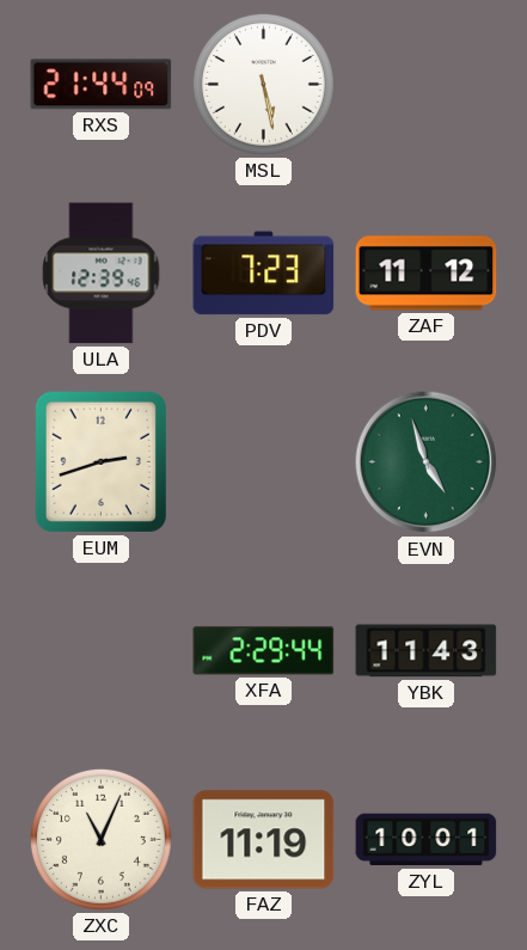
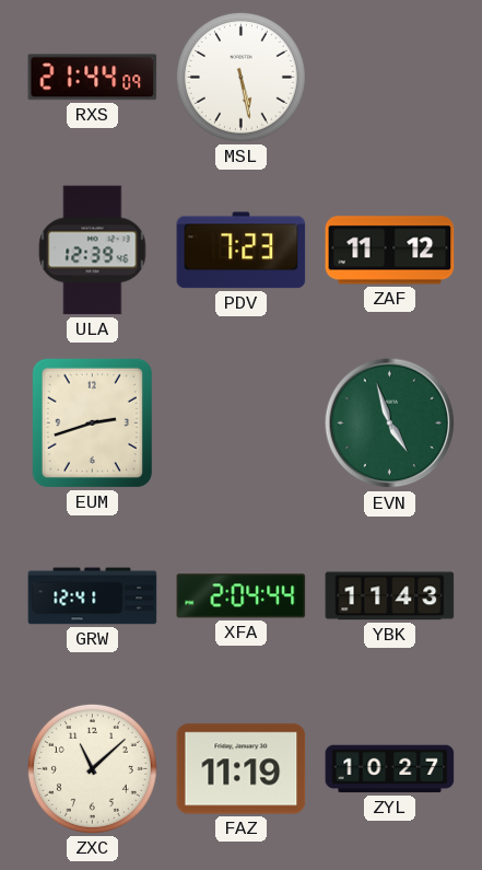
GRW: none -> 12:41
XFA: 2:29 -> 2:04
ZXC: 11:04 -> 11:08
ZYL: 10:01 -> 10:27
